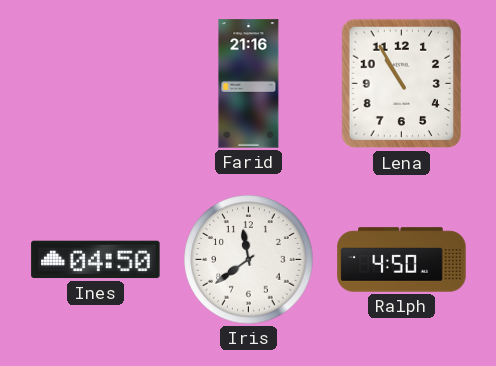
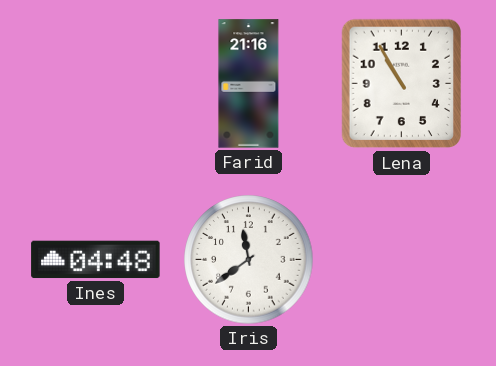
Ines: 04:50 -> 04:48
Ralph: 4:50 -> none
